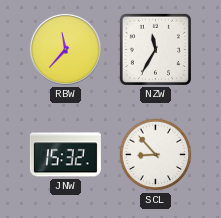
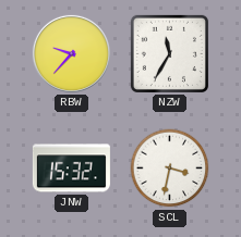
RBW: 11:37 -> 9:37
SCL: 8:53 -> 3:32
